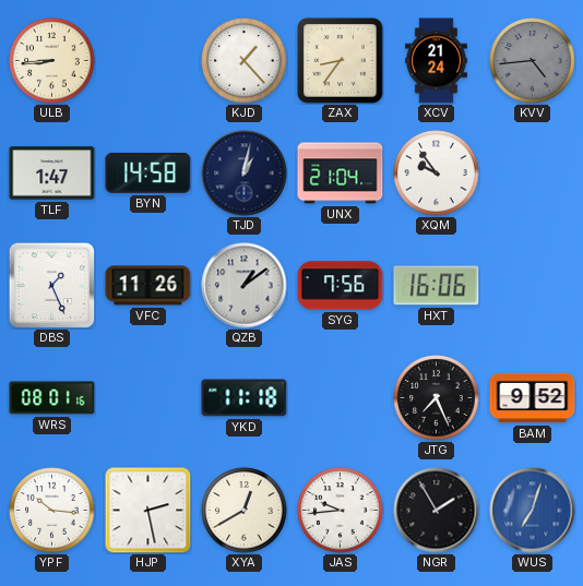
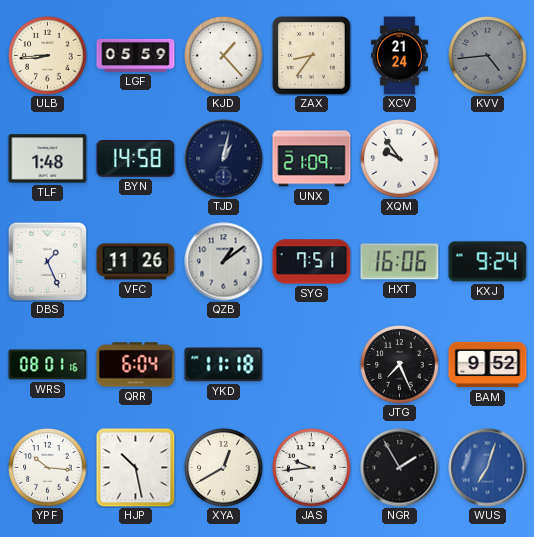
LGF: none -> 05:59
TLF: 1:47 -> 1:48
UNX: 21:04 -> 21:09
SYG: 7:56 -> 7:51
KXJ: none -> 9:24
QRR: none -> 6:04
HJP: 2:28 -> 10:28
